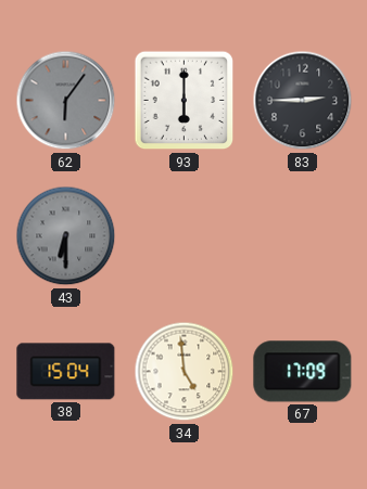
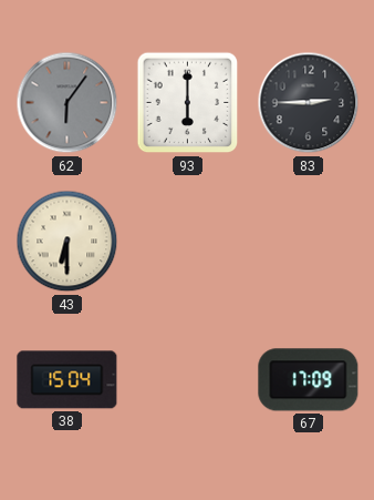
43 dial: grey -> cream
34: 4:59 -> none
